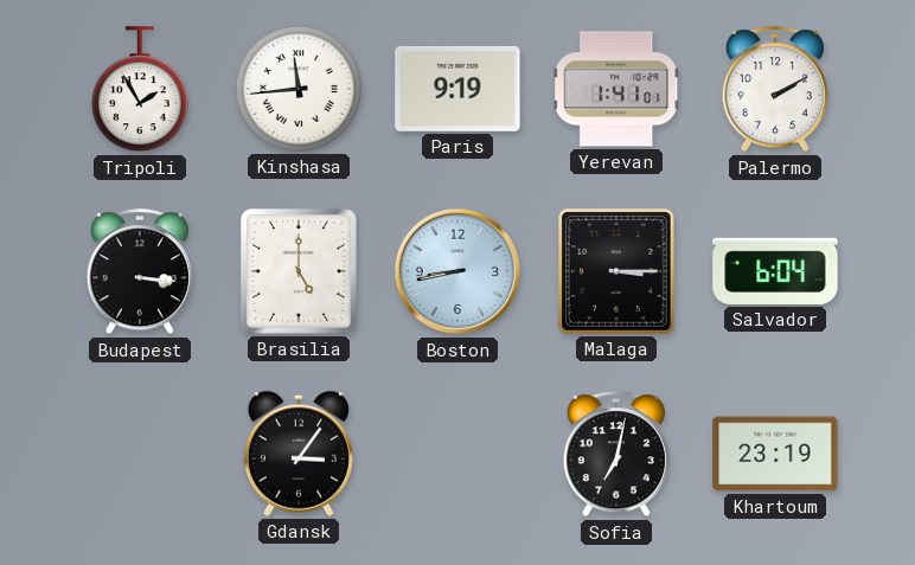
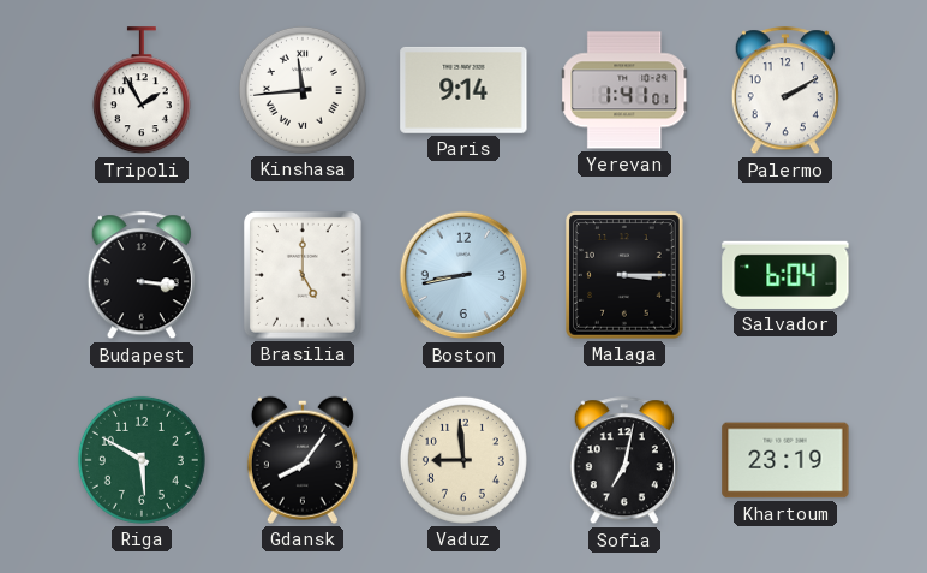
Paris: 9:19 -> 9:14
Riga: none -> 5:50
Gdansk: 3:06 -> 8:06
Vaduz: none -> 8:59
